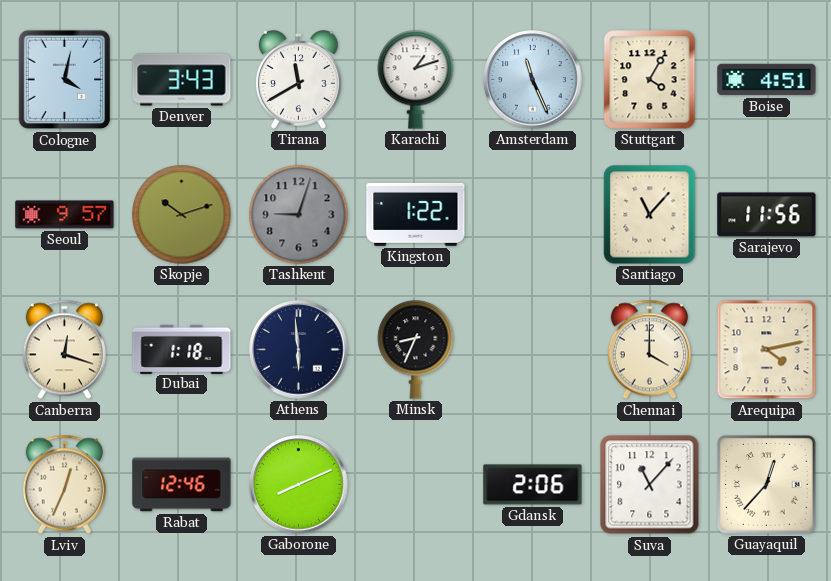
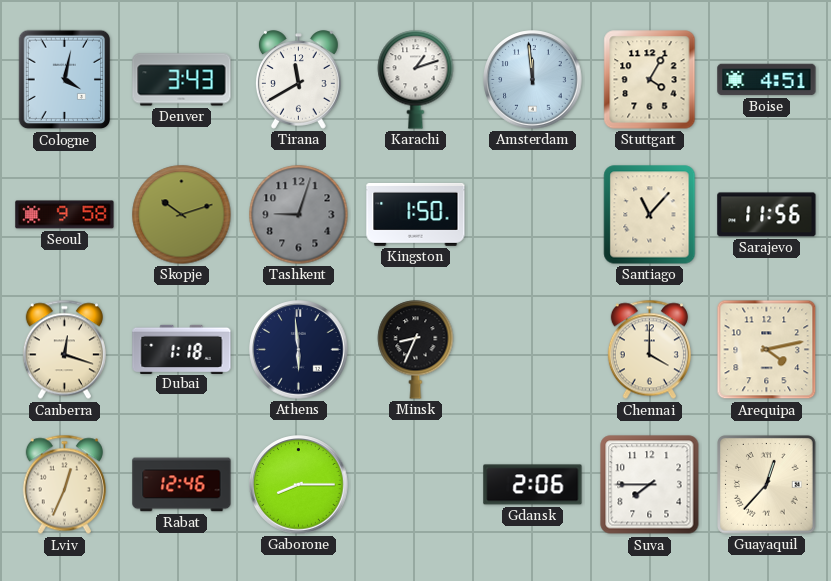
Amsterdam: 11:26 -> 11:59
Seoul: 9:57 -> 9:58
Kingston: 1:22 -> 1:50
Gaborone: 8:11 -> 8:15
Suva: 11:07 -> 7:45
